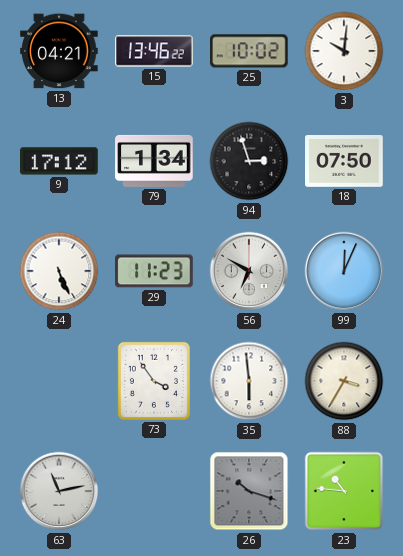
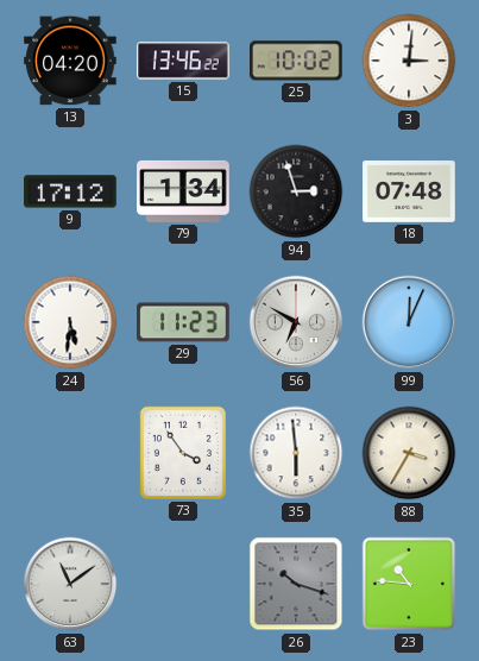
13: 04:21 -> 04:20
3: 10:01 -> 3:01
18: 07:50 -> 07:48
24: 5:26 -> 5:31
63: 11:13 -> 11:09
